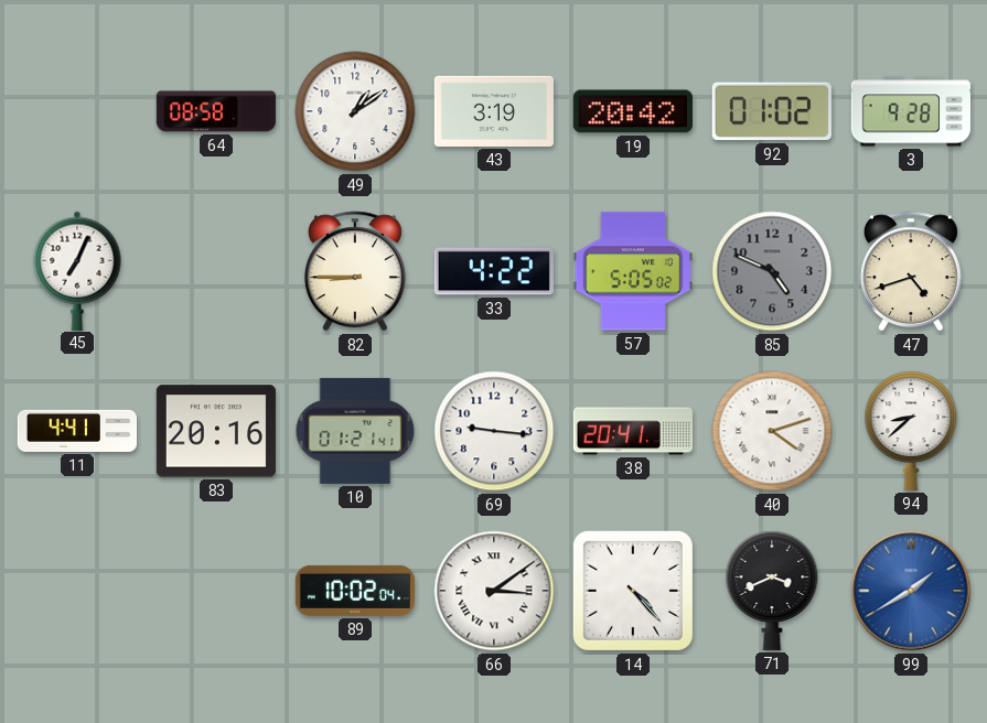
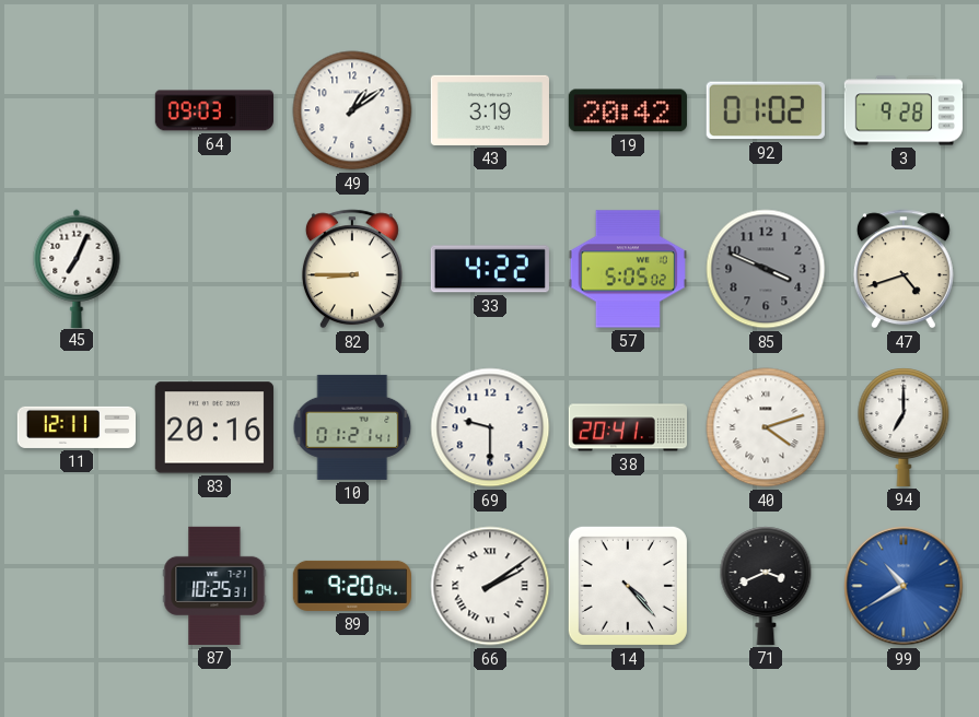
64: 08:58 -> 09:03
85: 4:49 -> 3:49
11: 4:41 -> 12:11
69: 9:16 -> 9:30
94: 8:38 -> 7:00
87: none -> 10:25
89: 10:02 -> 9:20
66: 3:09 -> 2:09
99: 1:40 -> 10:40
